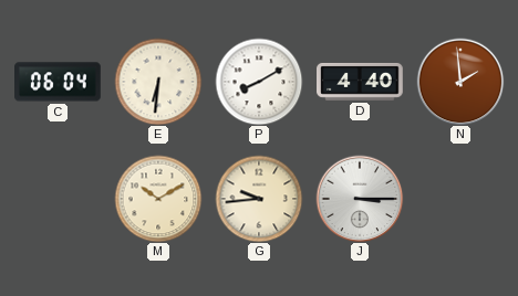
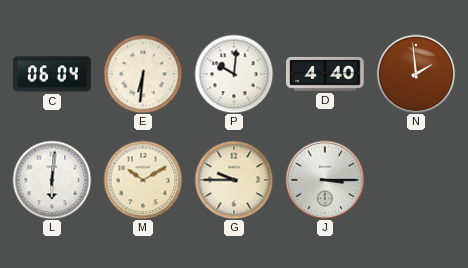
P: 8:10 -> 10:01
L: none -> 6:01
G: 9:44 -> 9:45
